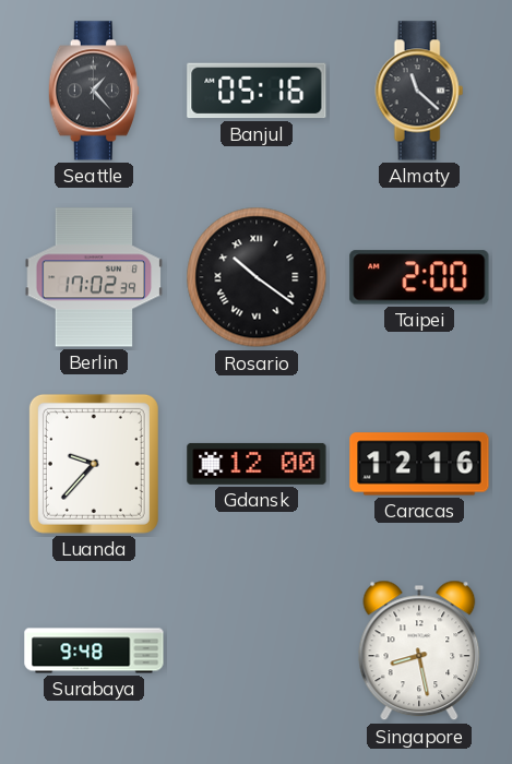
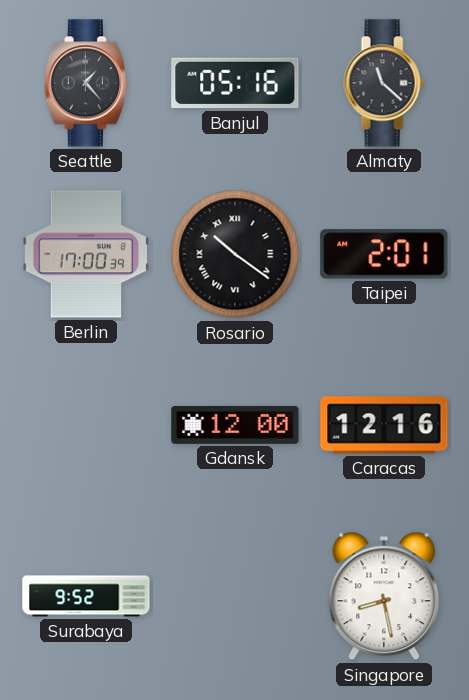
Berlin: 17:02 -> 17:00
Taipei: 2:00 -> 2:01
Luanda: 9:37 -> none
Surabaya: 9:48 -> 9:52
